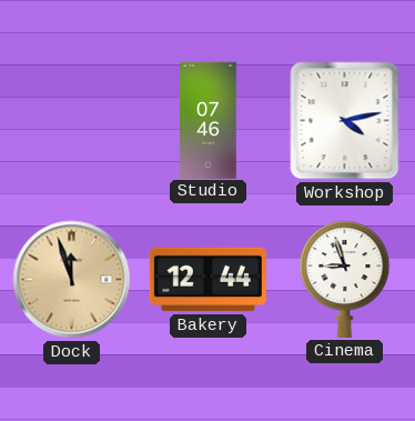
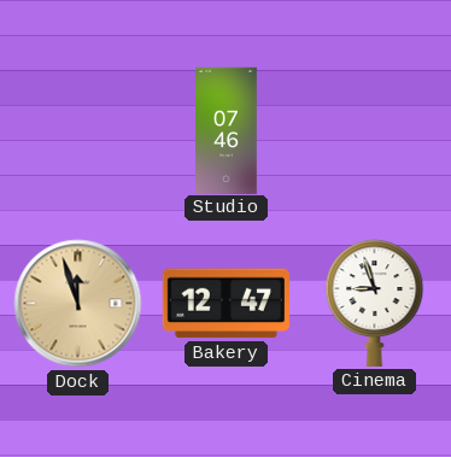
Workshop: 4:13 -> none
Bakery: 12:44 -> 12:47
